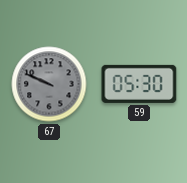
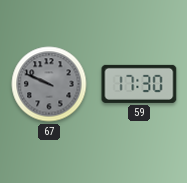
59: 05:30 -> 17:30
